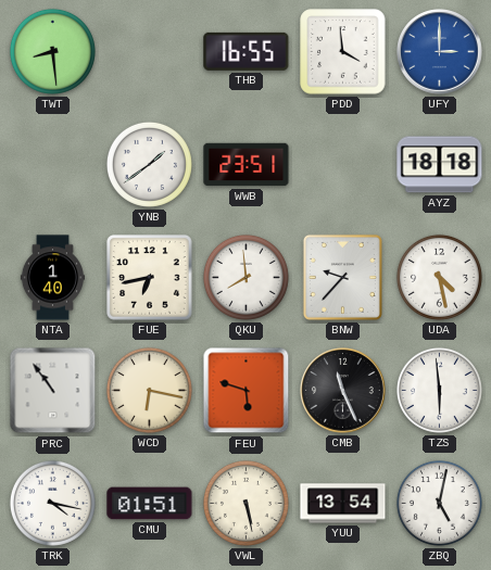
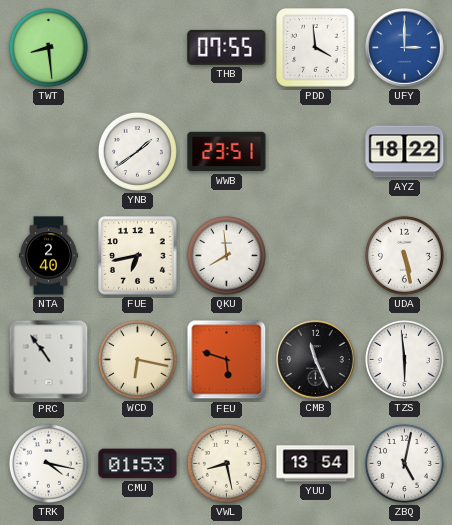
THB: 16:55 -> 07:55
AYZ: 18:18 -> 18:22
NTA: 1:40 -> 2:40
BNW: 9:37 -> none
UDA: 4:28 -> 5:28
CMU: 01:51 -> 01:53
VWL: 5:28 -> 8:28
